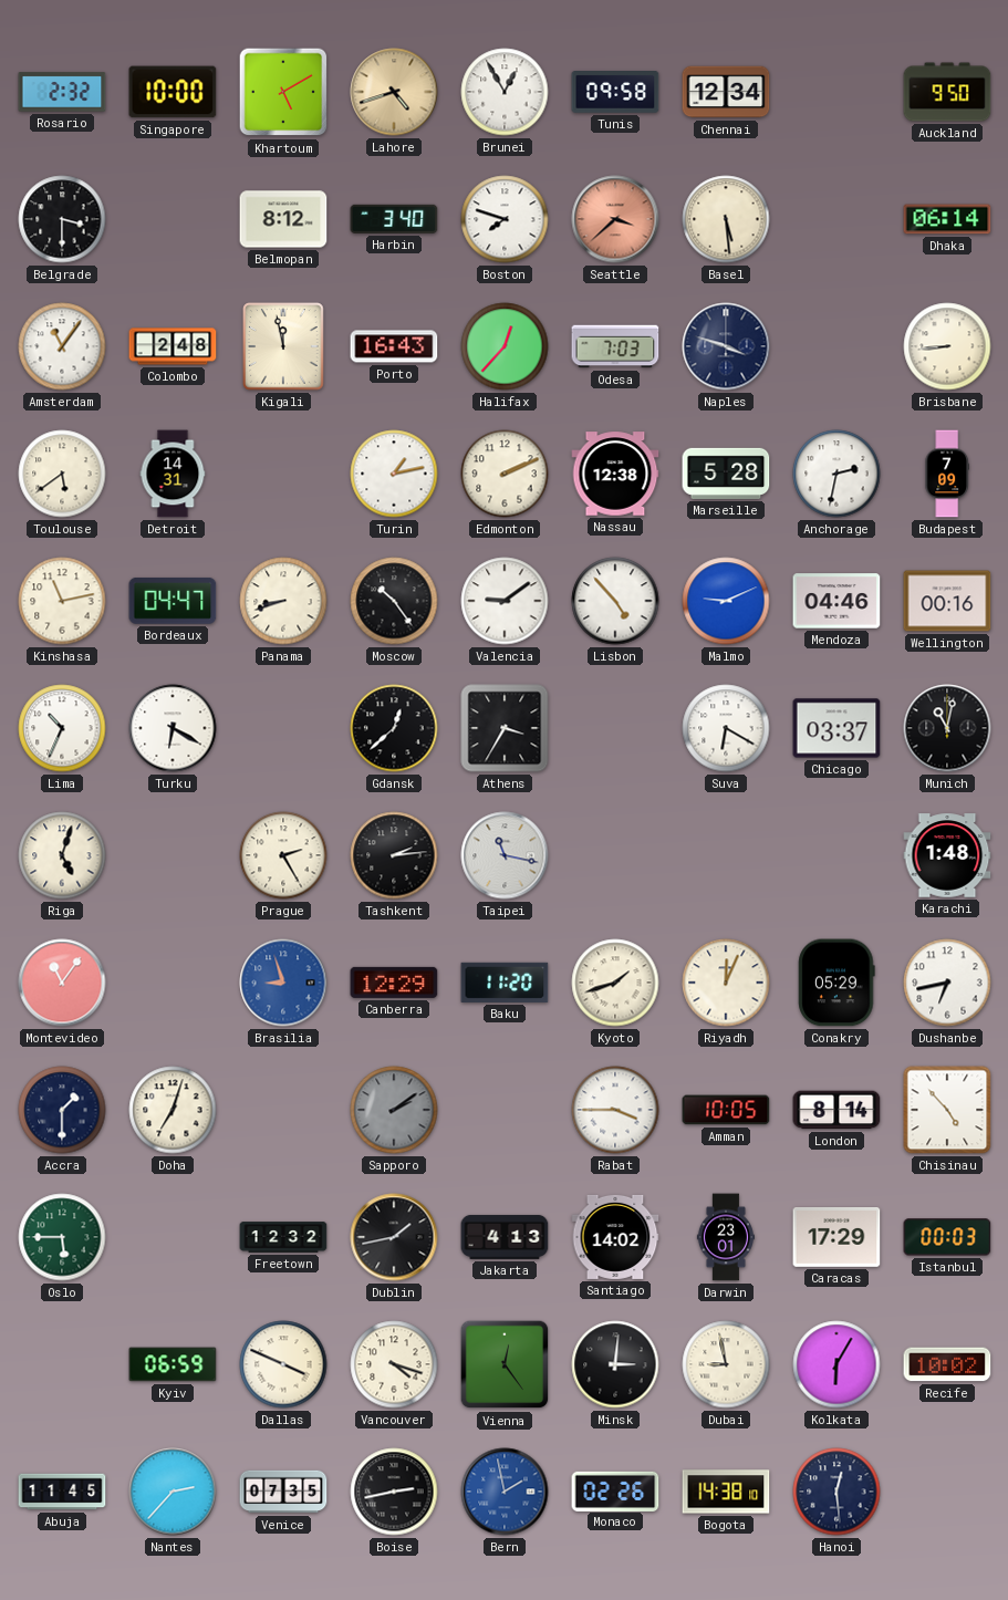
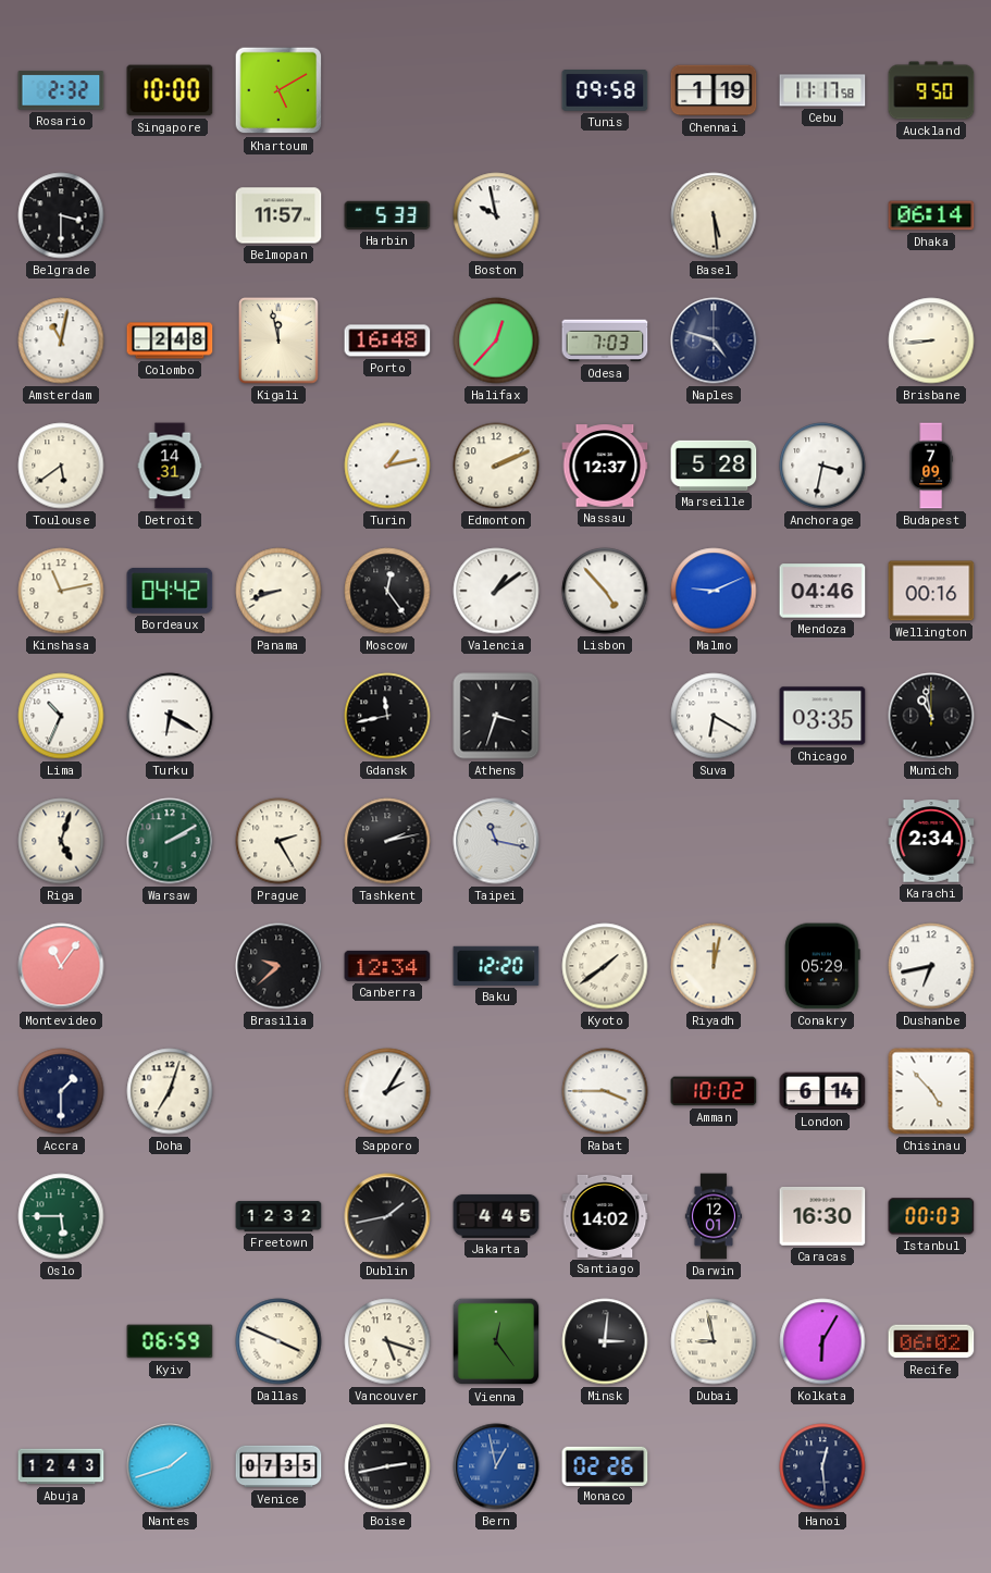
Lahore: 4:42 -> none
Brunei: 12:55 -> none
Chennai: 12:34 -> 1:19
Cebu: none -> 11:17
Belmopan: 8:12 -> 11:57
Harbin: 3:40 -> 5:33
Boston: 7:48 -> 9:58
Seattle: 3:38 -> none
Amsterdam: 11:06 -> 11:02
Porto: 16:43 -> 16:48
Naples: 3:48 -> 4:48
Nassau: 12:38 -> 12:37
Anchorage: 2:32 -> 3:32
Bordeaux: 04:47 -> 04:42
Moscow: 10:24 -> 12:24
Valencia: 9:09 -> 1:09
Gdansk: 12:38 -> 11:43
Athens: 3:35 -> 3:33
Chicago: 03:37 -> 03:35
Munich: 11:02 -> 10:58
Warsaw: none -> 2:10
Tashkent: 2:14 -> 2:13
Karachi: 1:48 -> 2:34
Brasilia: 8:57 -> 9:38
Brasilia dial: blue -> black
Canberra: 12:29 -> 12:34
Baku: 11:20 -> 12:20
Kyoto: 1:42 -> 1:39
Riyadh: 12:04 -> 12:02
Sapporo: 2:09 -> 2:05
Sapporo dial: grey -> white
Amman: 10:05 -> 10:02
London: 8:14 -> 6:14
Jakarta: 4:13 -> 4:45
Darwin: 23:01 -> 12:01
Caracas: 17:29 -> 16:30
Vancouver: 4:18 -> 5:18
Recife: 10:02 -> 06:02
Abuja: 11:45 -> 12:43
Nantes: 2:37 -> 1:42
Bern: 1:58 -> 12:58
Bogota: 14:38 -> none
